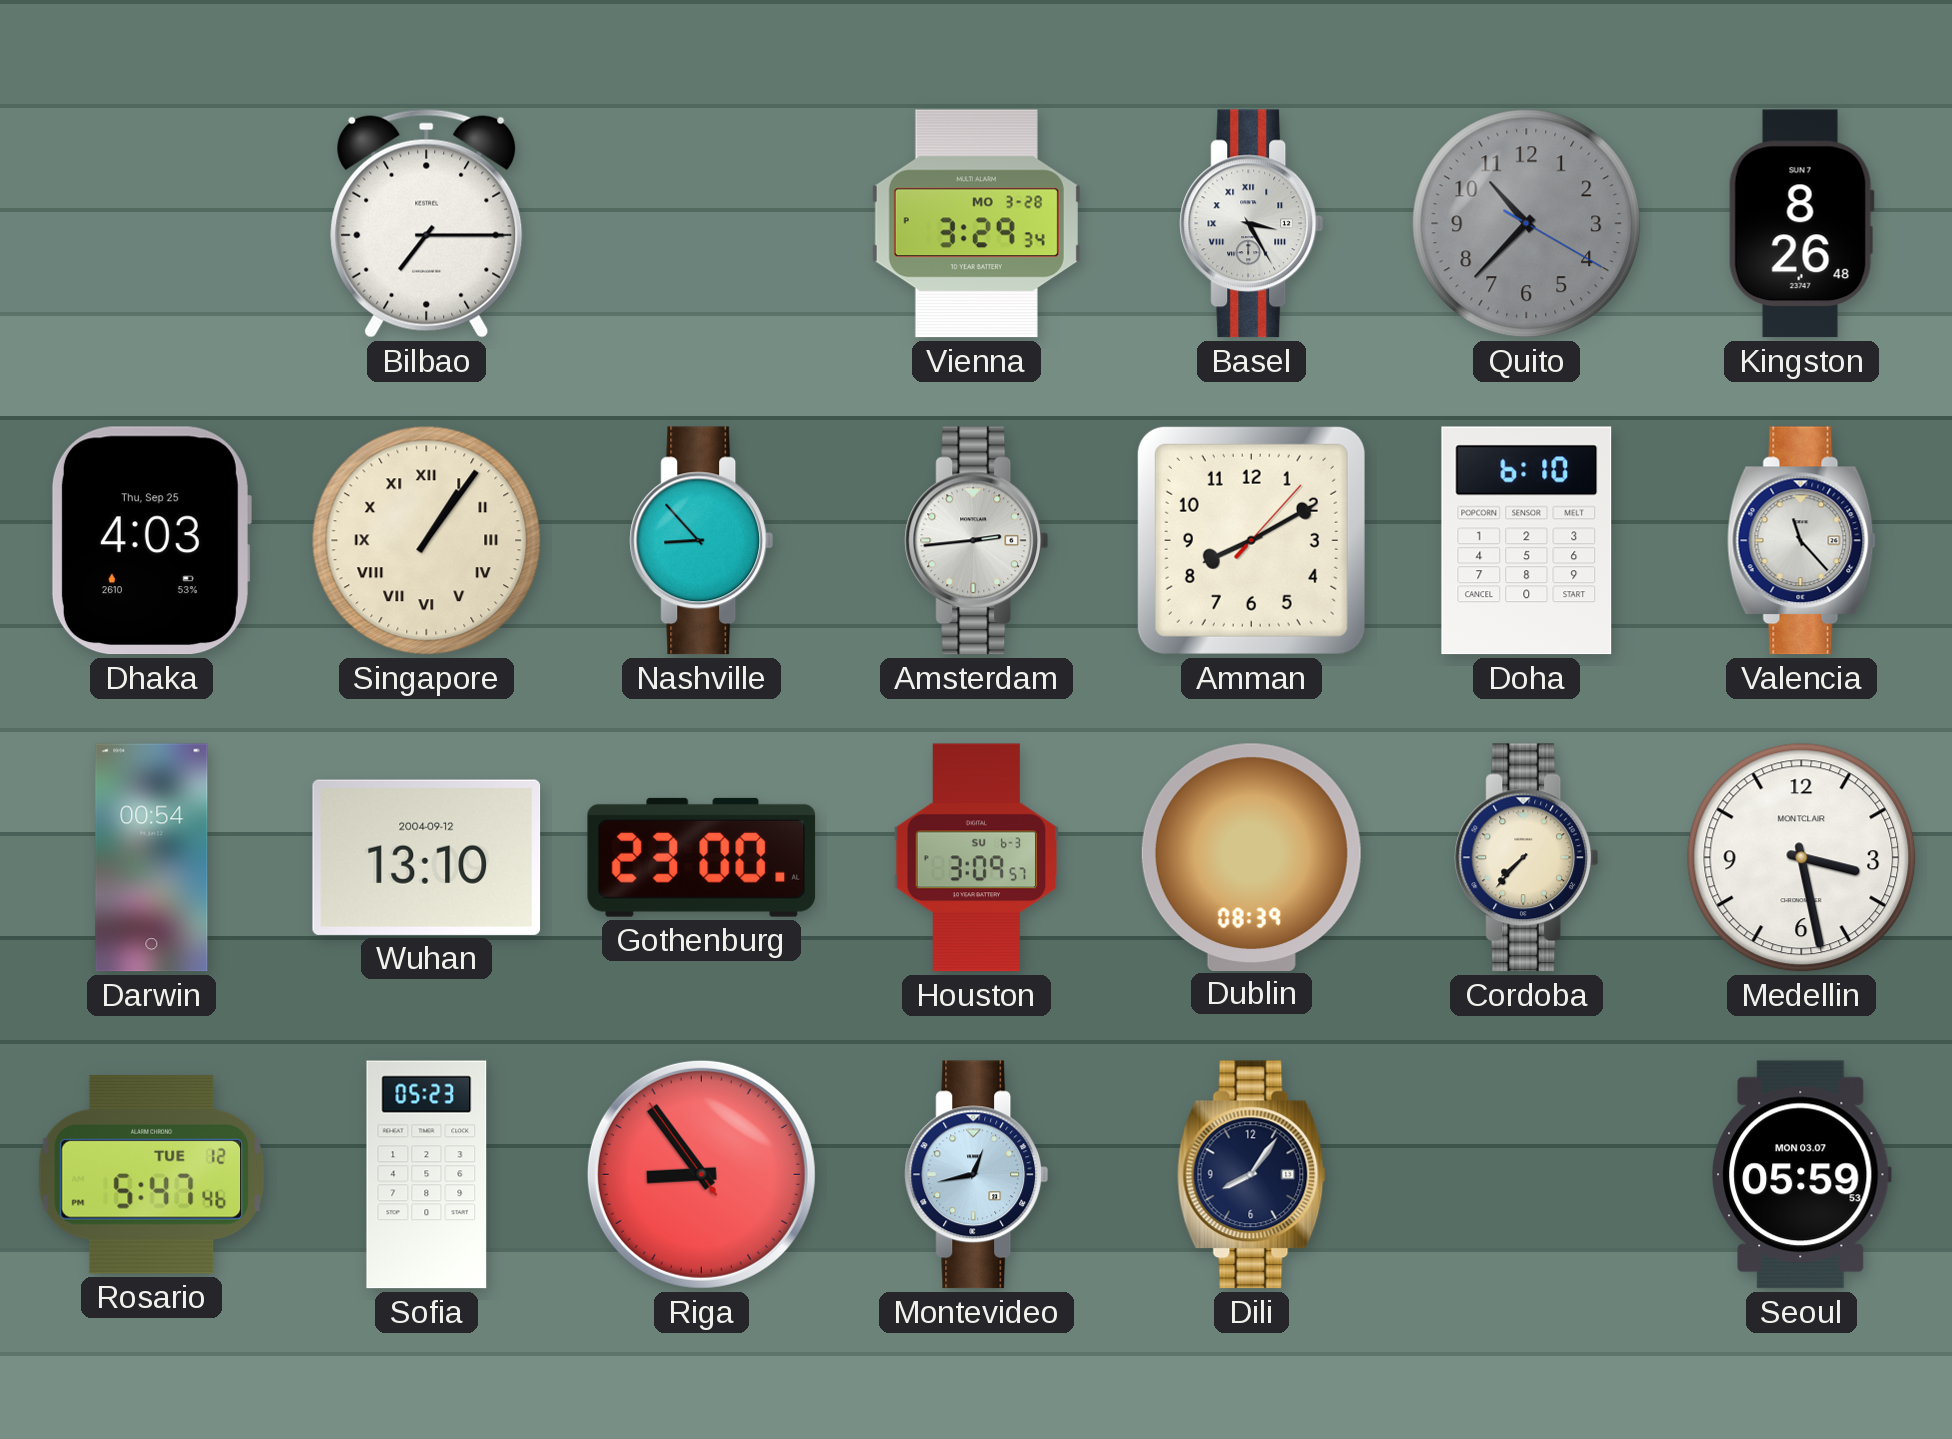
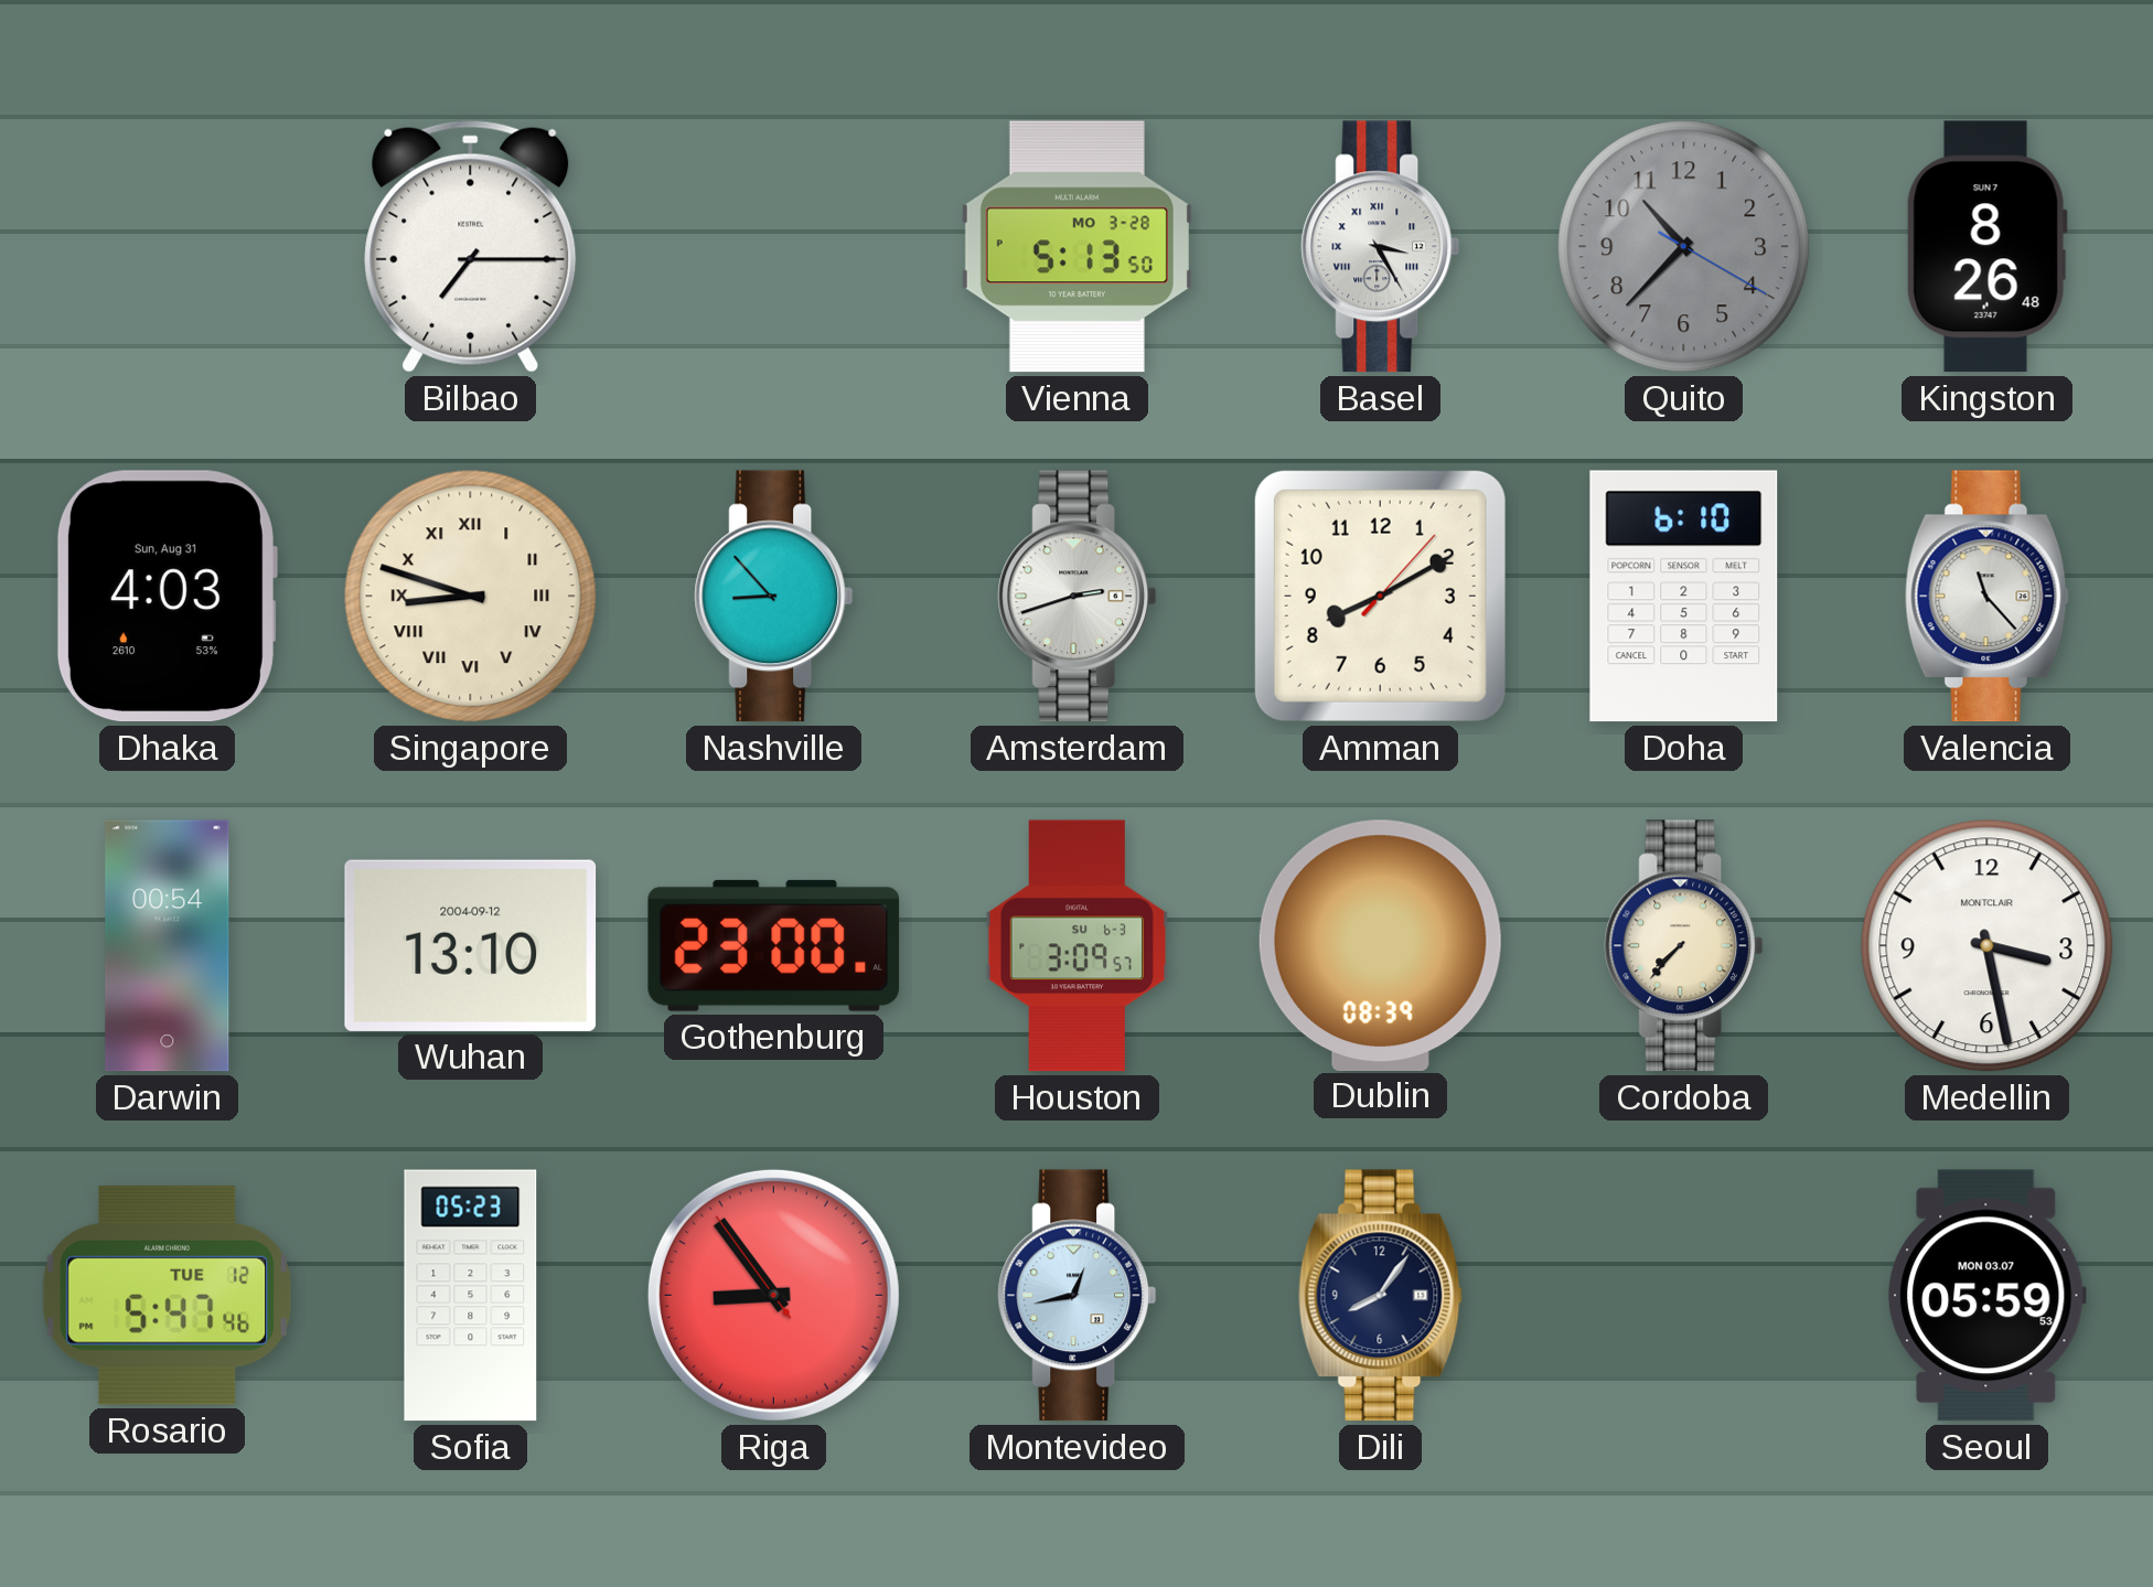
Vienna: 3:29 -> 5:13
Dhaka date: Thu, Sep 25 -> Sun, Aug 31
Singapore: 1:06 -> 8:48
Amsterdam: 2:44 -> 2:42
